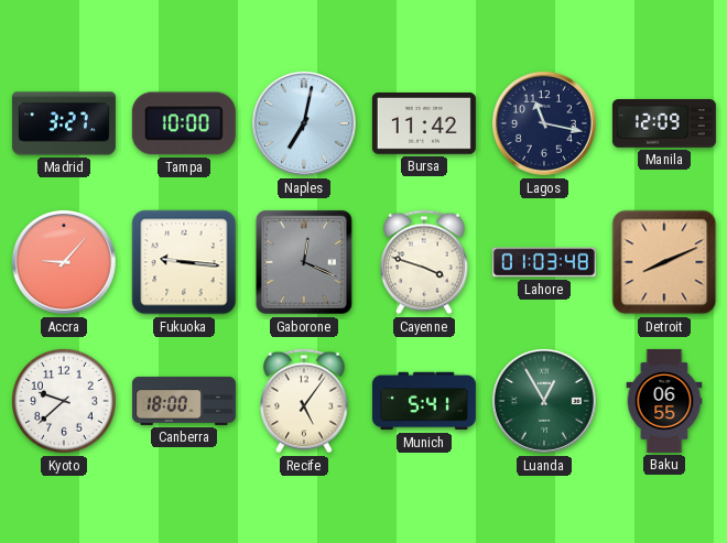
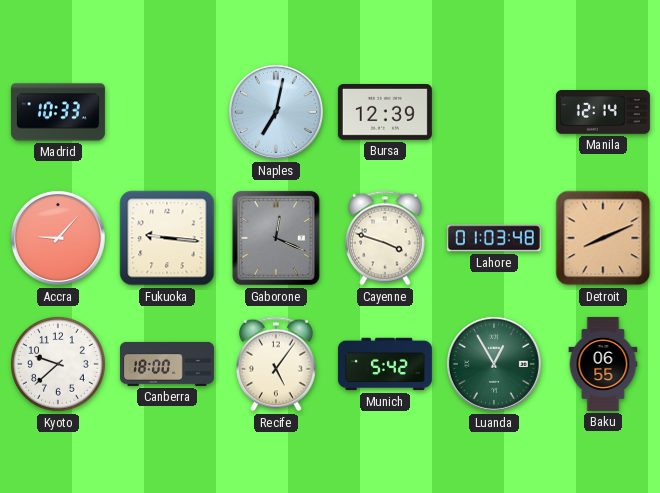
Madrid: 3:27 -> 10:33
Tampa: 10:00 -> none
Bursa: 11:42 -> 12:39
Lagos: 11:17 -> none
Manila: 12:09 -> 12:14
Munich: 5:41 -> 5:42
